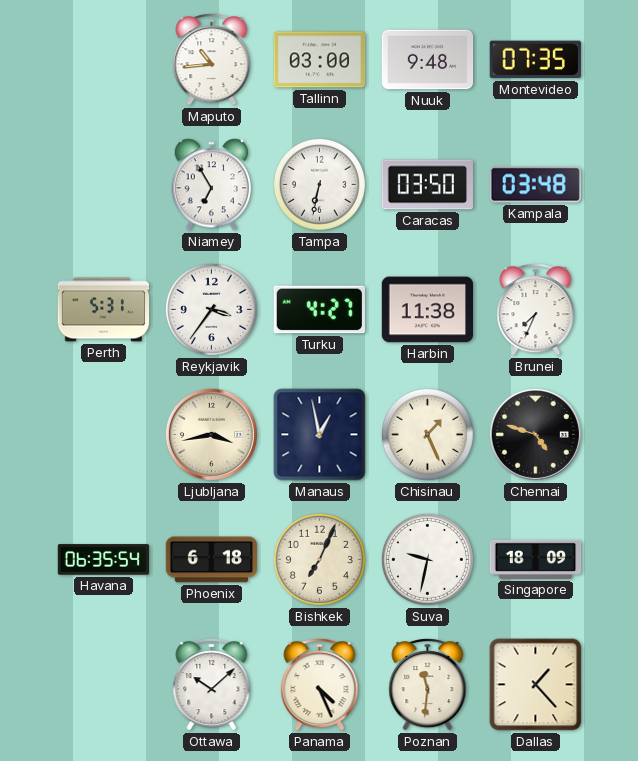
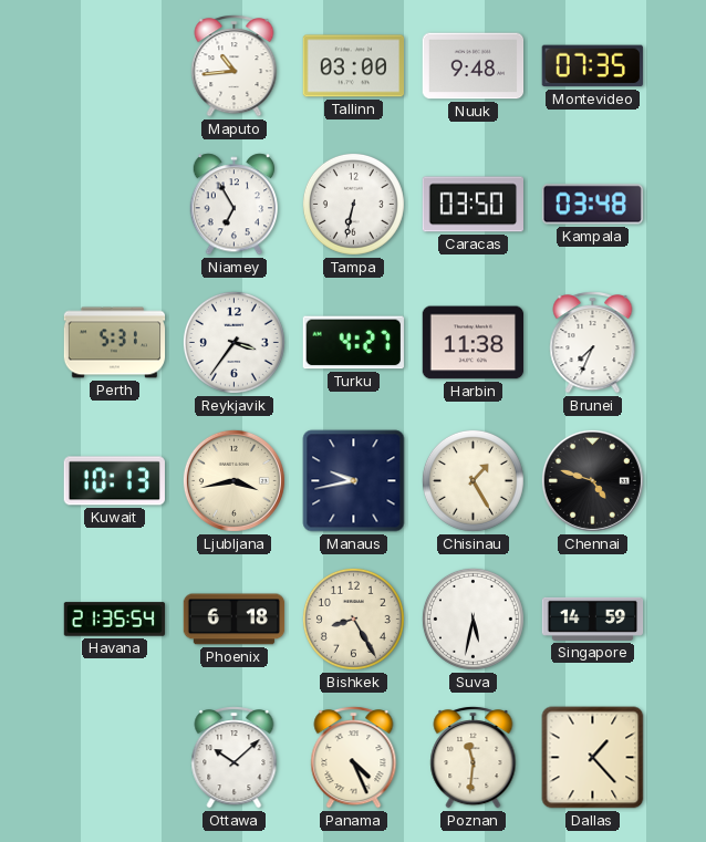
Kuwait: none -> 10:13
Manaus: 12:58 -> 9:43
Chisinau: 1:26 -> 1:25
Havana: 06:35 -> 21:35
Bishkek: 7:04 -> 8:25
Suva: 9:32 -> 5:32
Singapore: 18:09 -> 14:59
